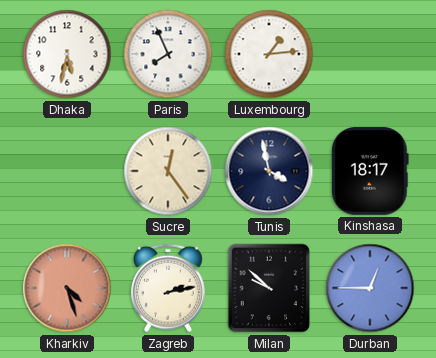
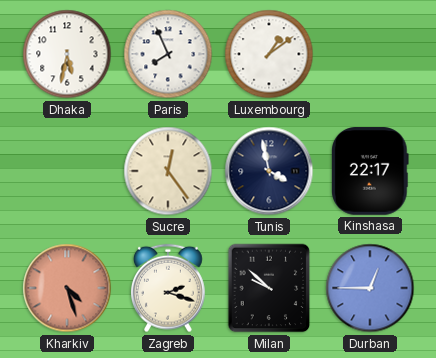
Luxembourg: 1:14 -> 1:09
Kinshasa: 18:17 -> 22:17
Zagreb: 2:13 -> 2:18
